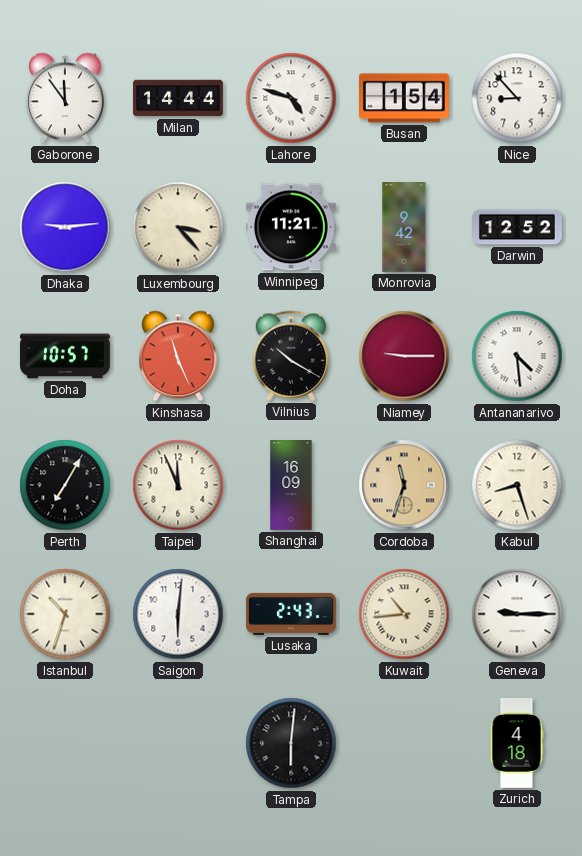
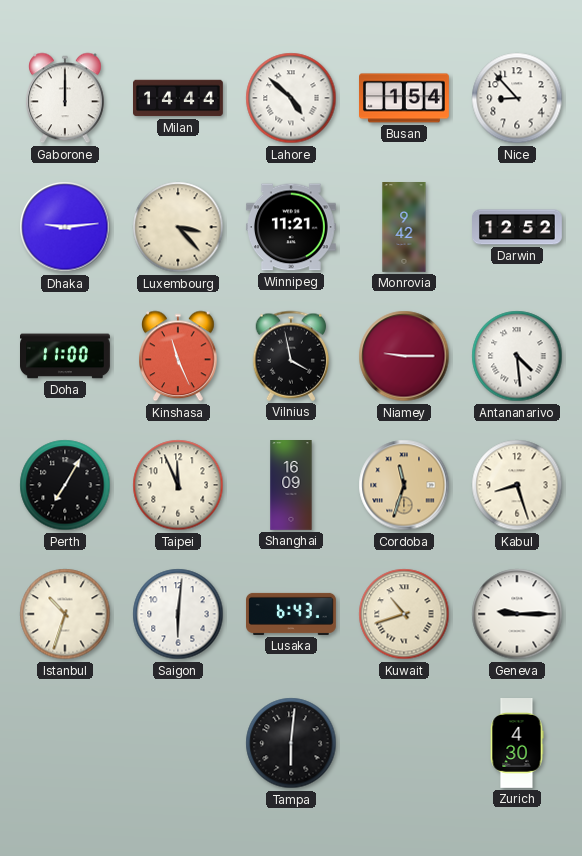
Gaborone: 11:54 -> 12:00
Lahore: 4:48 -> 4:52
Doha: 10:57 -> 11:00
Vilnius: 10:20 -> 3:58
Lusaka: 2:43 -> 6:43
Kuwait: 10:44 -> 10:42
Zurich: 4:18 -> 4:30
